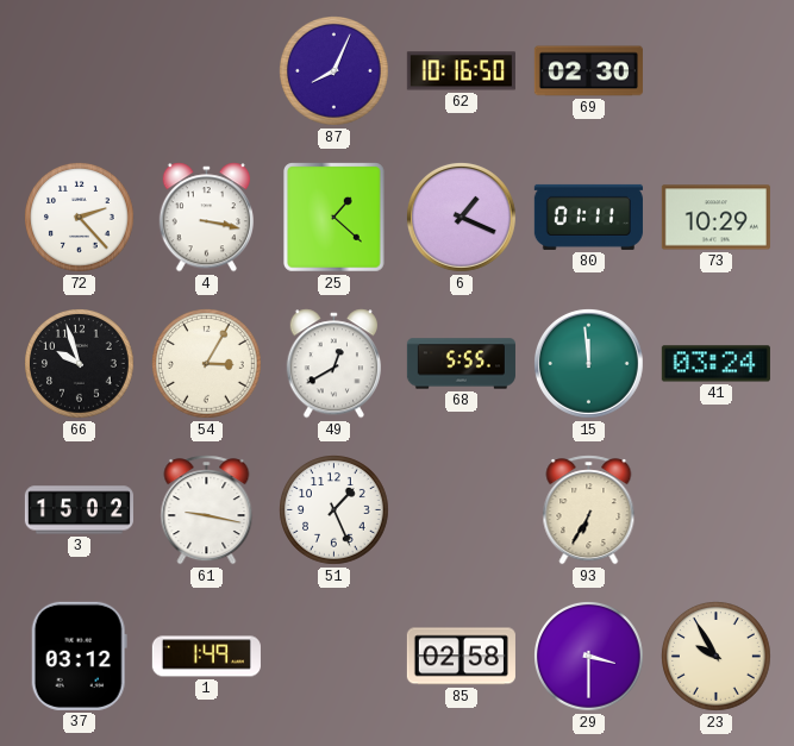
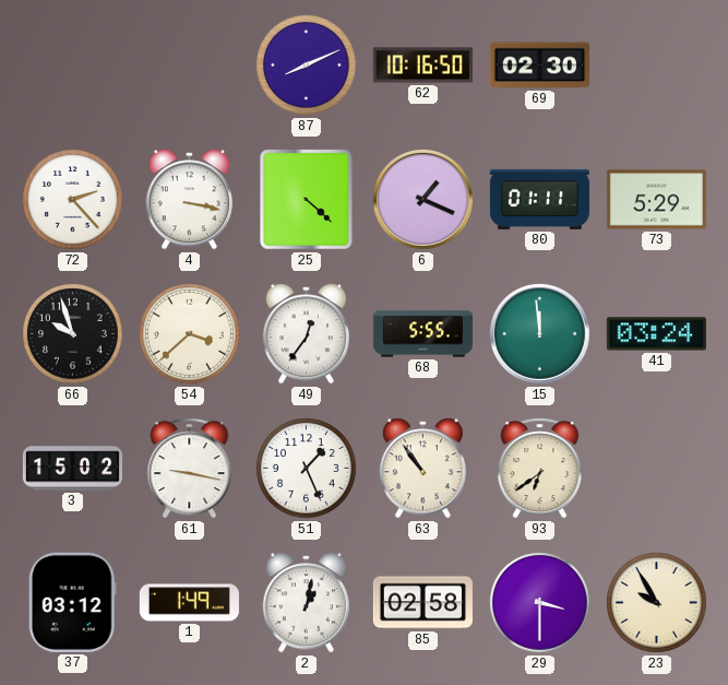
87: 8:04 -> 8:11
25: 1:22 -> 4:22
73: 10:29 -> 5:29
54: 3:05 -> 3:38
49: 12:40 -> 12:36
63: none -> 10:54
93: 6:35 -> 6:39
2: none -> 1:02
